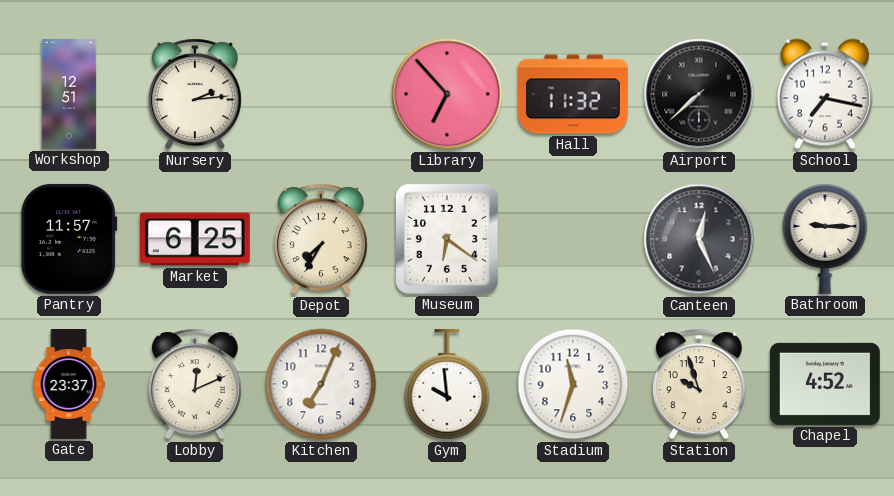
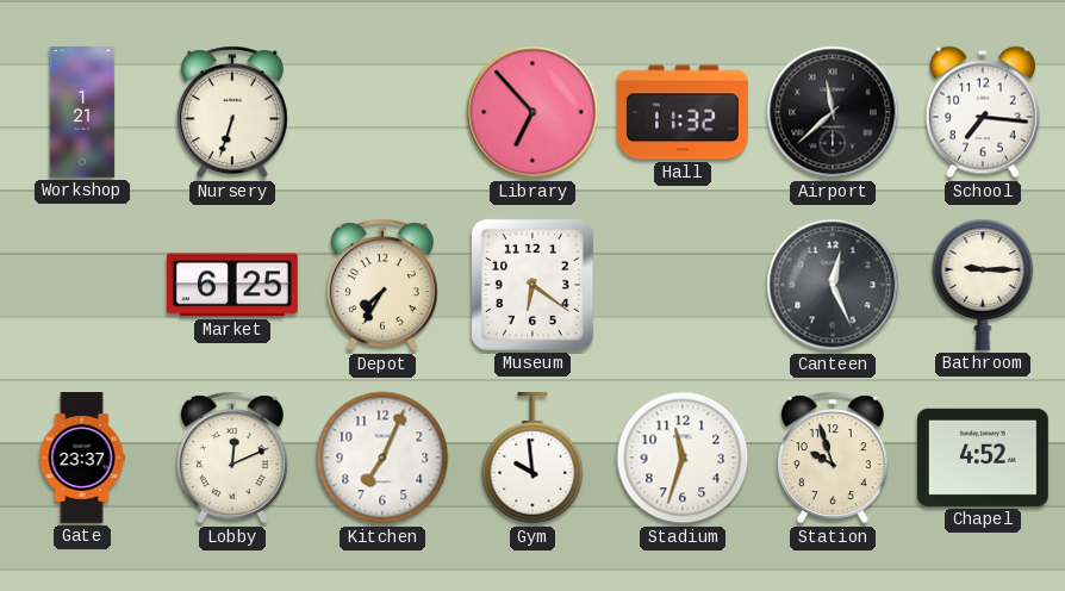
Workshop: 12:51 -> 1:21
Nursery: 2:14 -> 6:33
Airport: 7:38 -> 11:38
School: 7:17 -> 7:16
Pantry: 11:57 -> none
